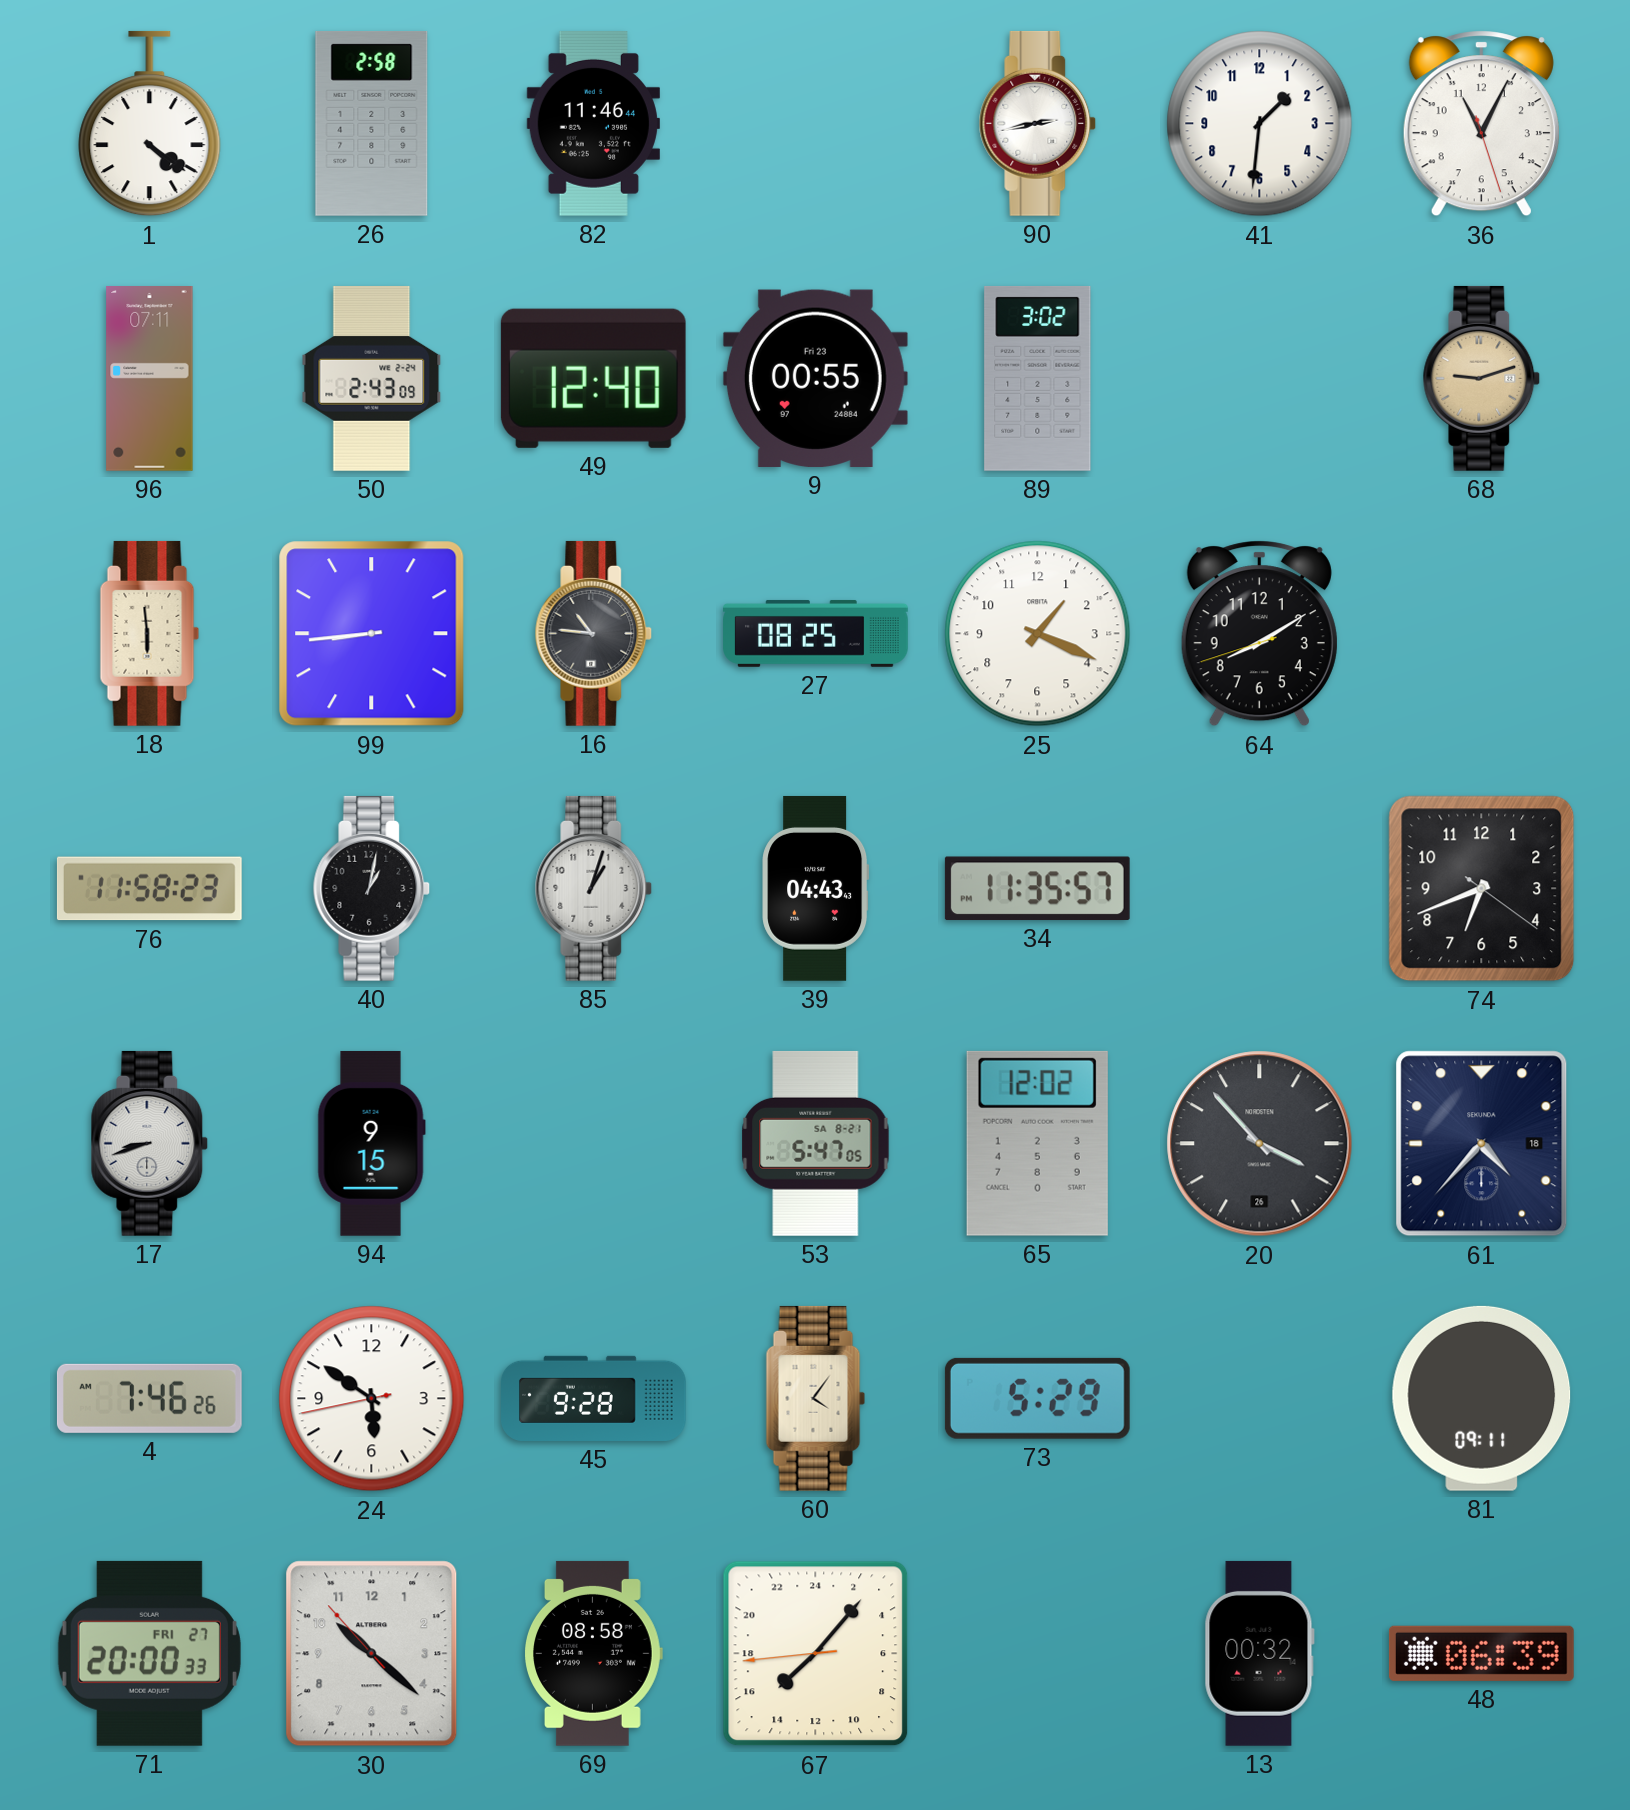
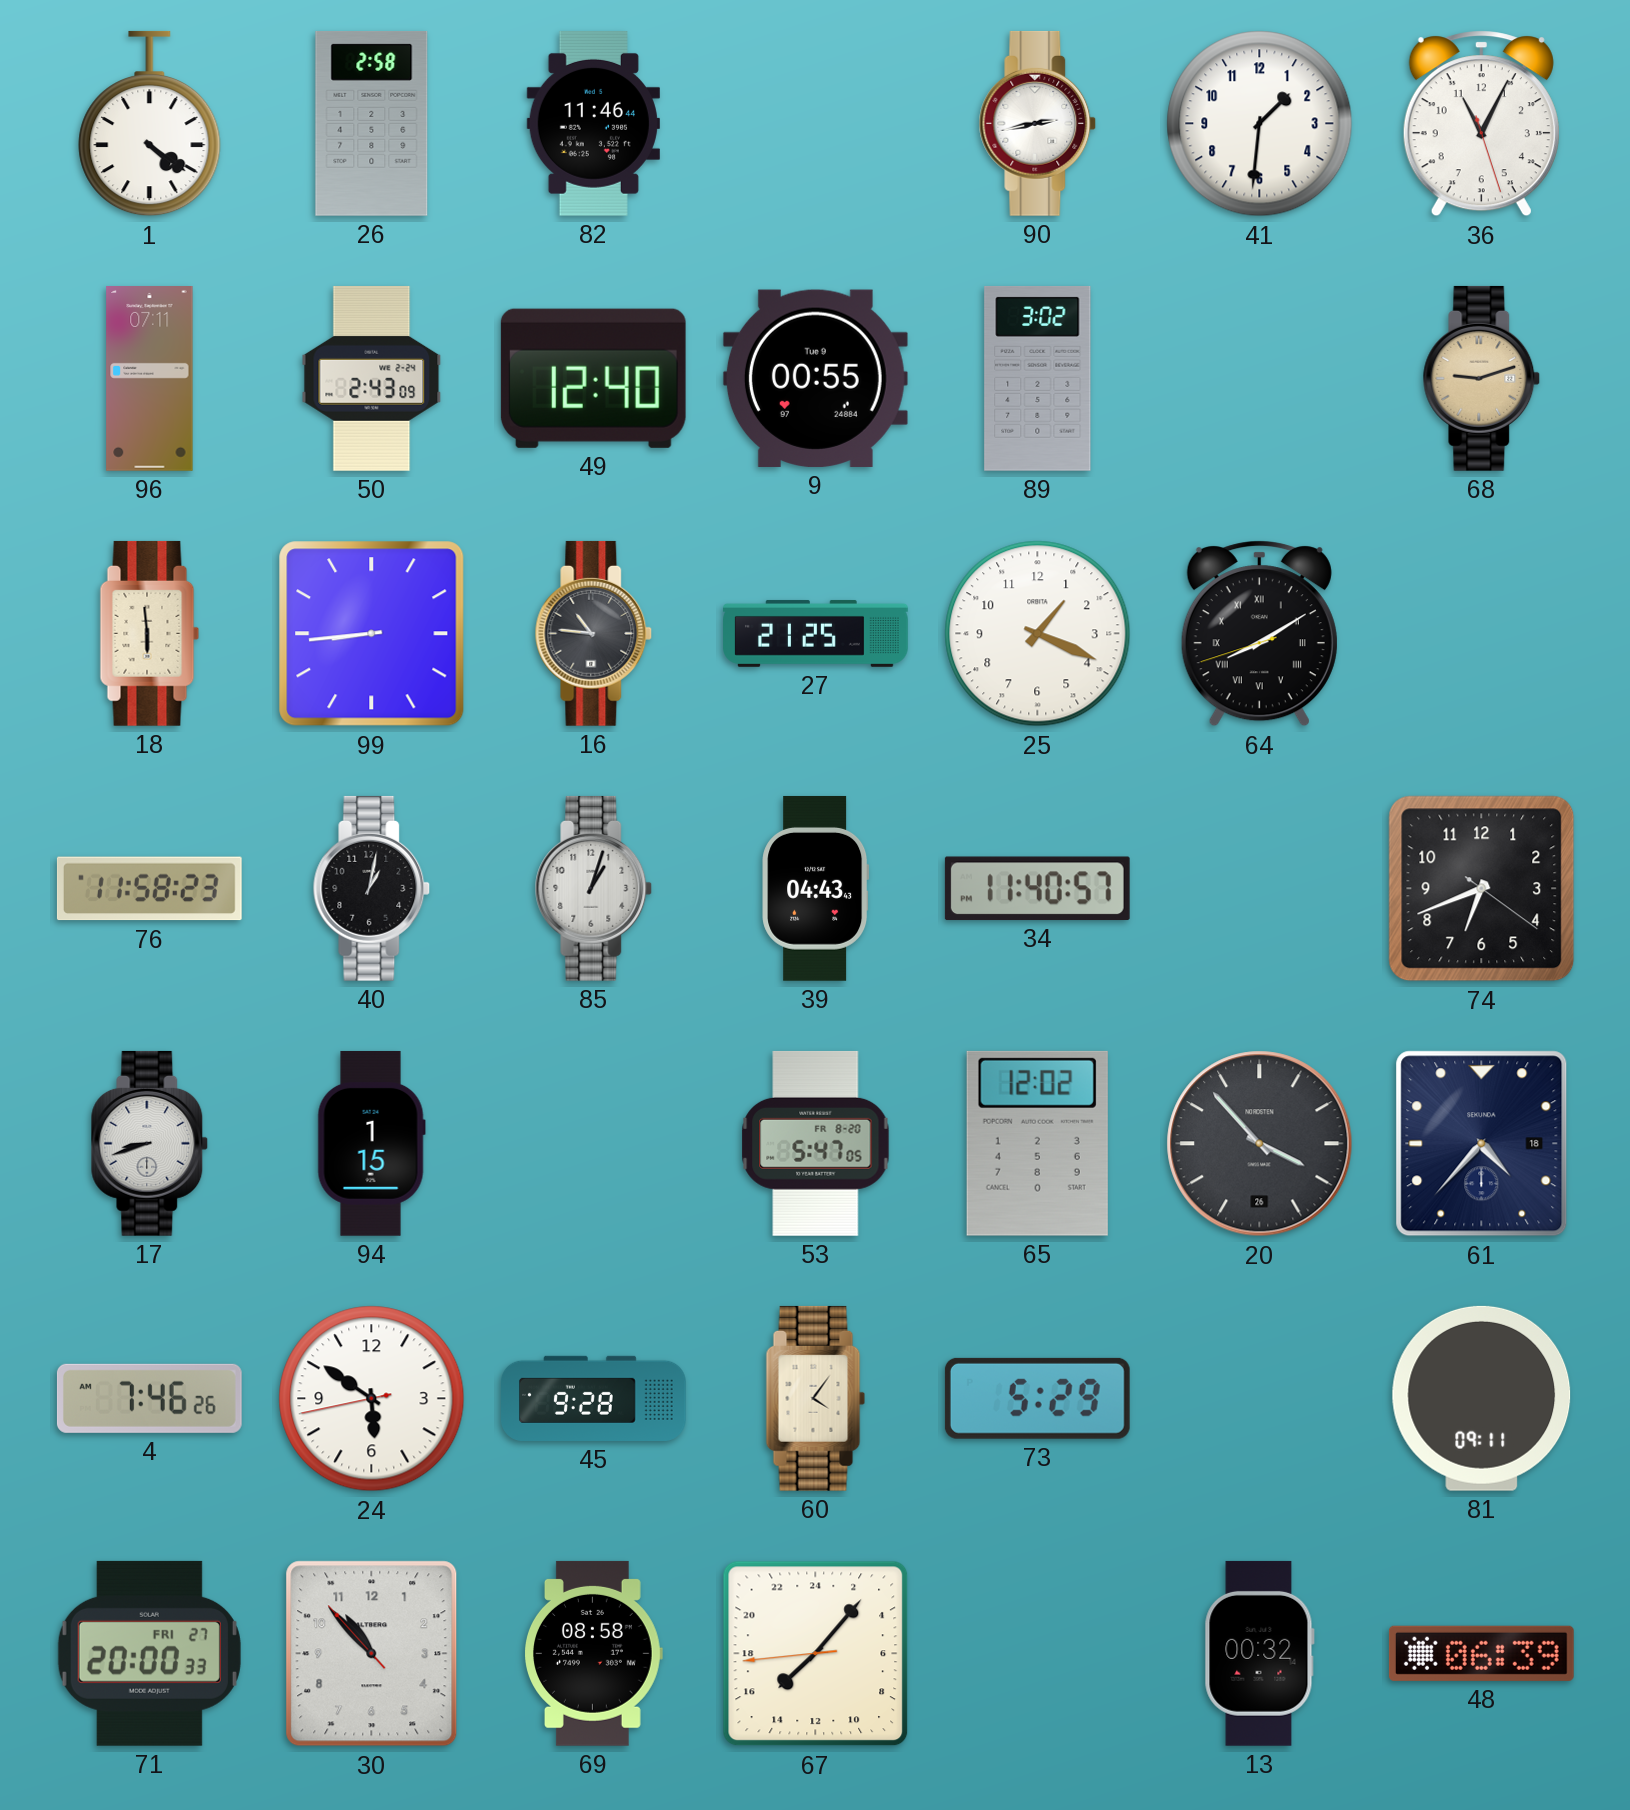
9 date: Fri 23 -> Tue 9
27: 08:25 -> 21:25
64 numerals: Arabic -> Roman
34: 11:35 -> 11:40
94: 9:15 -> 1:15
53 date: SA 8-21 -> FR 8-20
30: 10:21 -> 10:52
